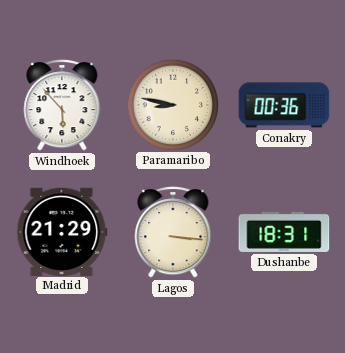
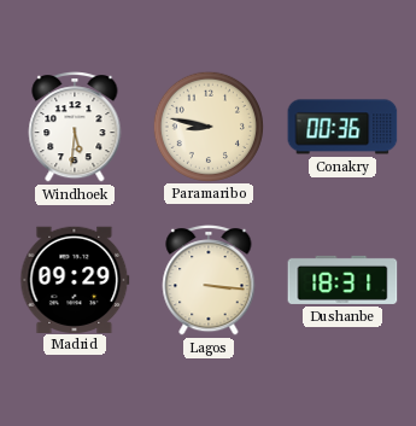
Windhoek: 5:53 -> 5:31
Madrid: 21:29 -> 09:29
